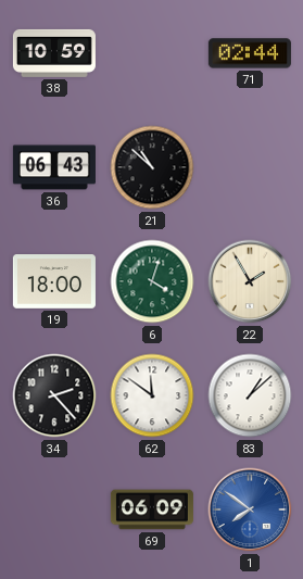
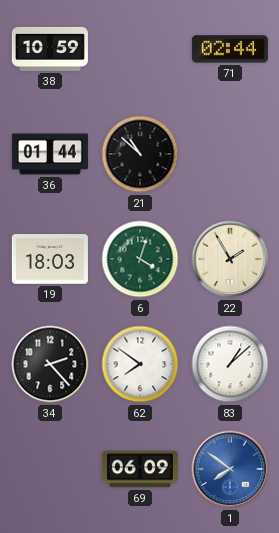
36: 06:43 -> 01:44
19: 18:00 -> 18:03
62: 11:51 -> 7:51
